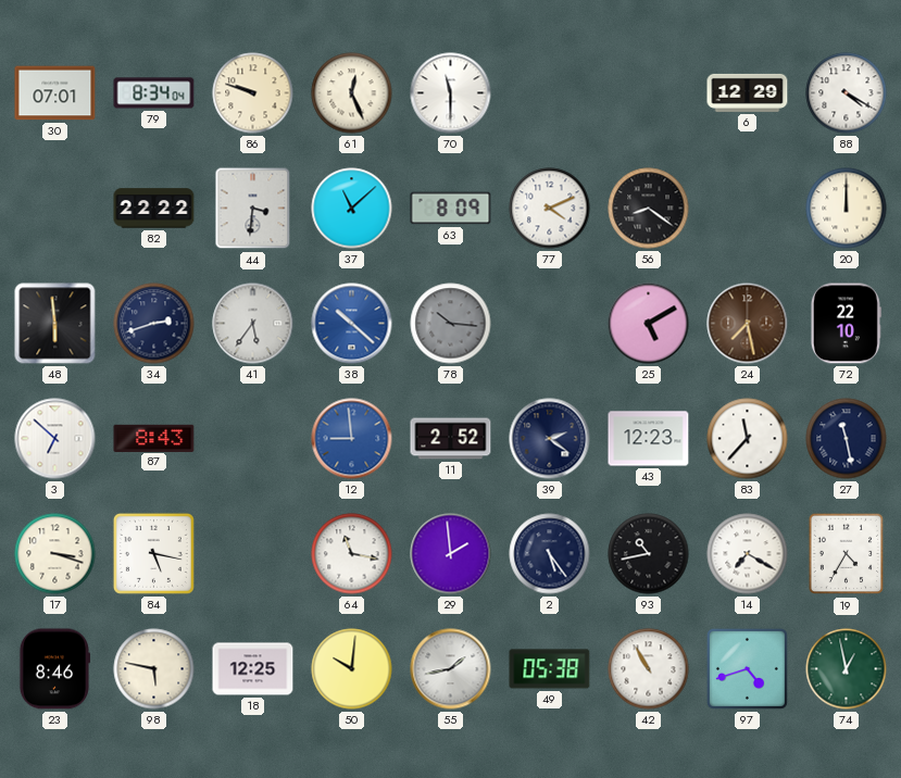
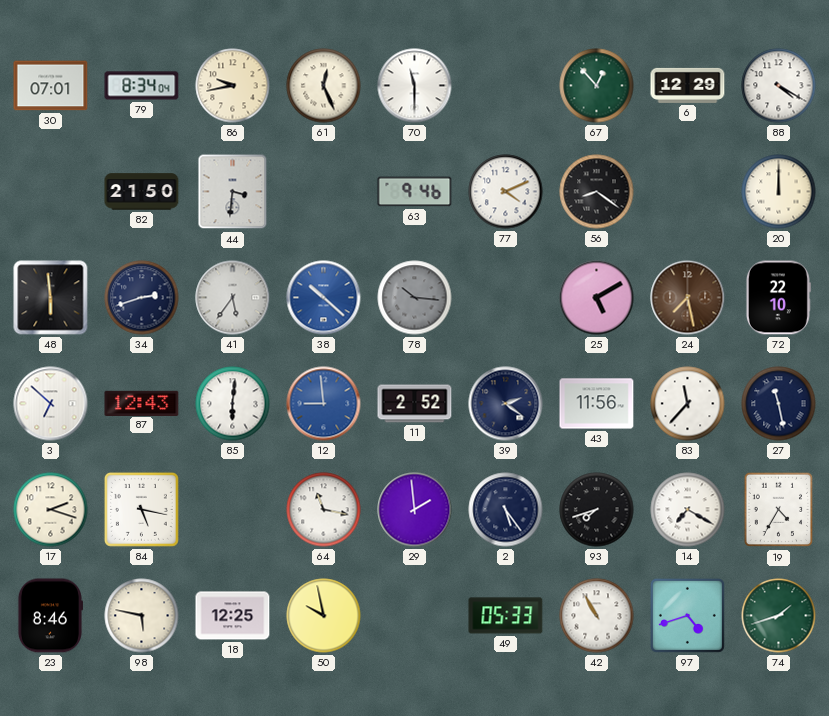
86: 9:48 -> 9:43
67: none -> 12:53
82: 22:22 -> 21:50
37: 11:08 -> none
63: 8:09 -> 9:46
87: 8:43 -> 12:43
85: none -> 6:01
43: 12:23 -> 11:56
17: 3:18 -> 2:18
93: 10:43 -> 7:42
50: 10:01 -> 9:58
55: 1:43 -> none
49: 05:38 -> 05:33
74: 12:58 -> 1:42
